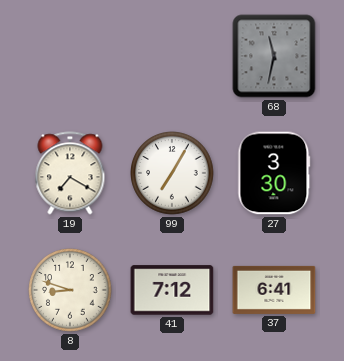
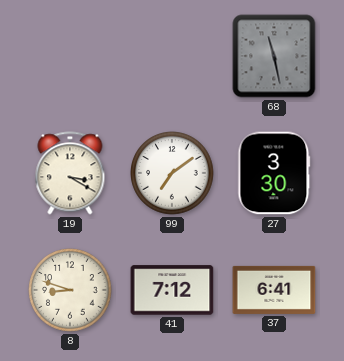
68: 11:32 -> 11:28
19: 7:20 -> 3:20
99: 7:05 -> 7:09
